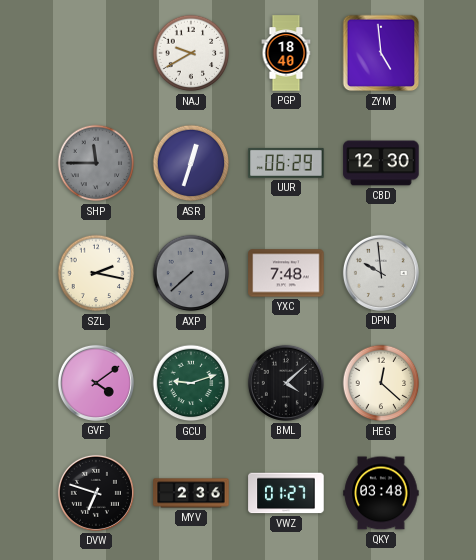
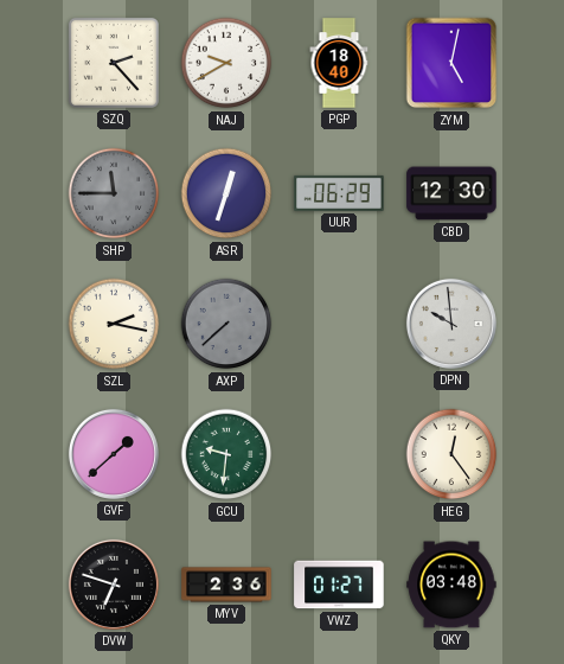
SZQ: none -> 2:23
ZYM: 4:59 -> 5:02
YXC: 7:48 -> none
GVF: 4:09 -> 1:38
GCU: 9:12 -> 9:31
BML: 4:08 -> none
HEG: 12:22 -> 12:24
